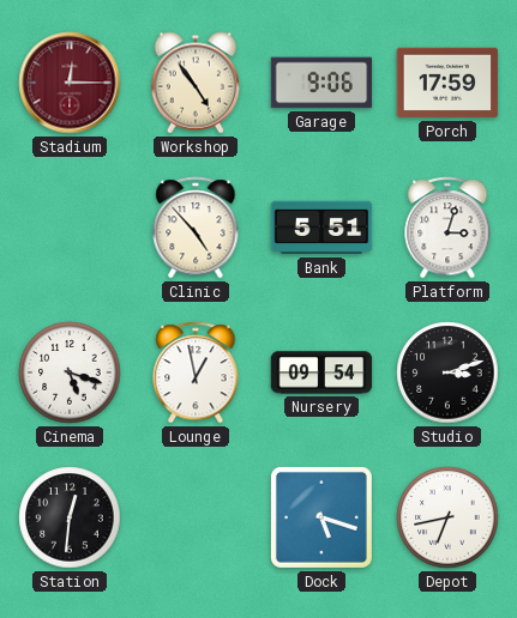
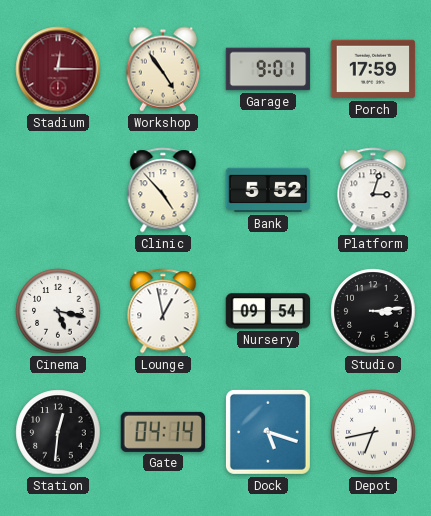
Garage: 9:06 -> 9:01
Bank: 5:51 -> 5:52
Cinema: 5:18 -> 5:17
Studio: 3:12 -> 3:14
Gate: none -> 04:14
